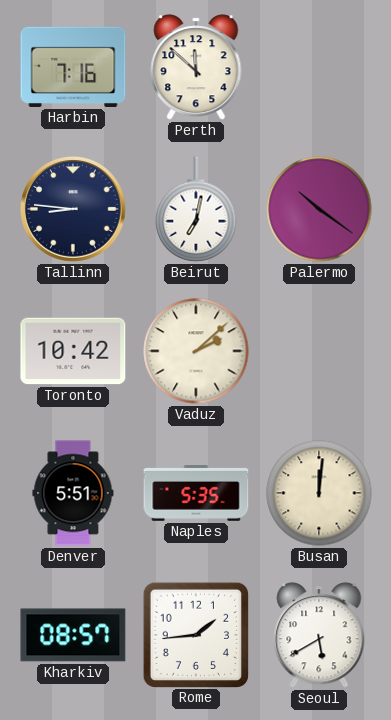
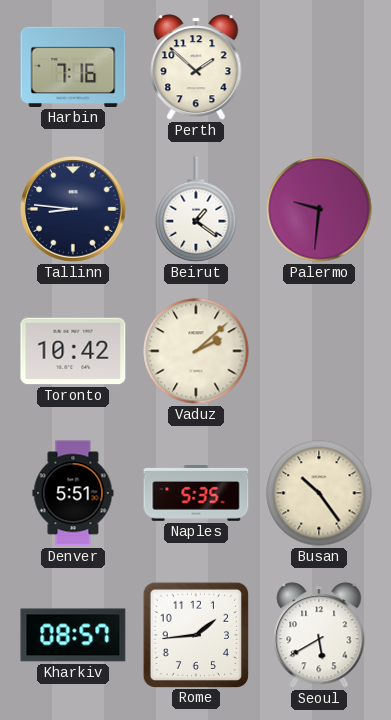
Perth: 11:52 -> 1:52
Beirut: 7:02 -> 1:21
Palermo: 10:21 -> 9:31
Busan: 12:01 -> 10:24
